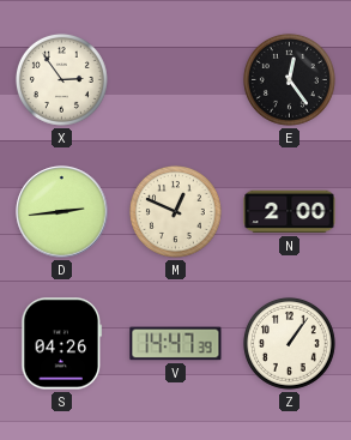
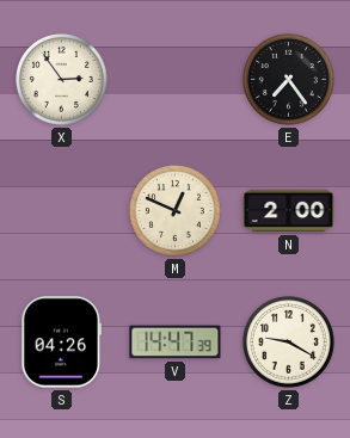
E: 12:24 -> 7:24
D: 2:44 -> none
Z: 1:06 -> 9:20
